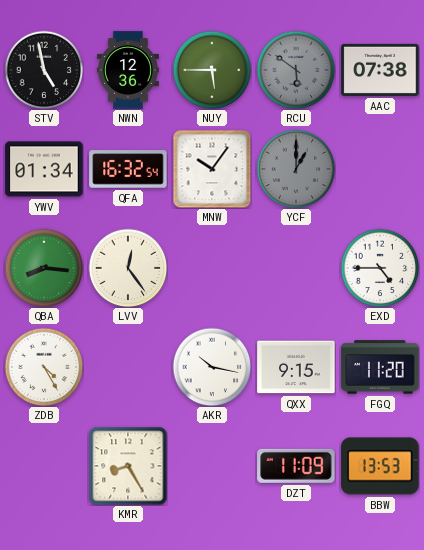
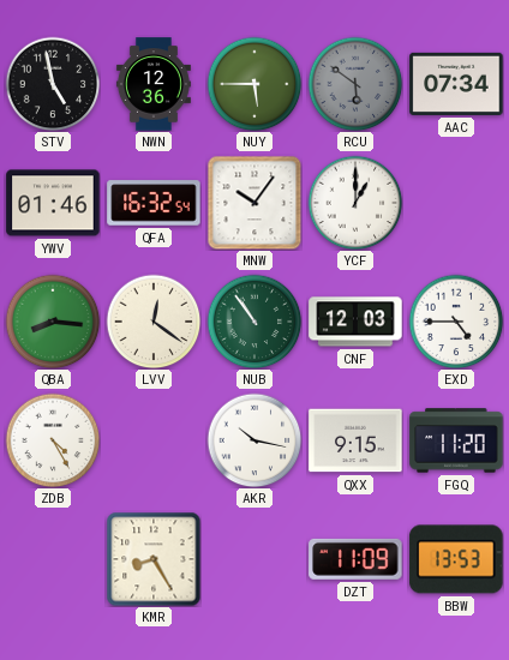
AAC: 07:38 -> 07:34
YWV: 01:34 -> 01:46
YCF dial: grey -> white
LVV: 12:24 -> 12:21
NUB: none -> 10:54
CNF: none -> 12:03
